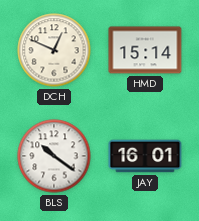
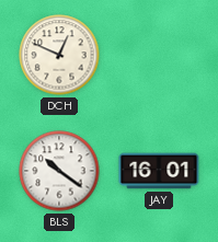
HMD: 15:14 -> none
